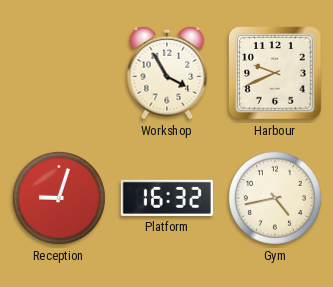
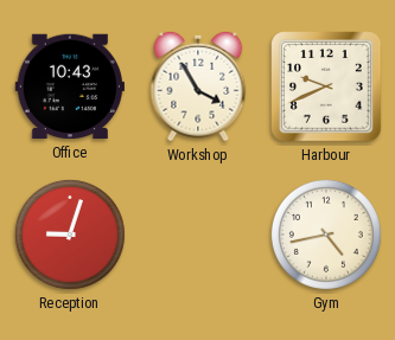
Office: none -> 10:43
Platform: 16:32 -> none
